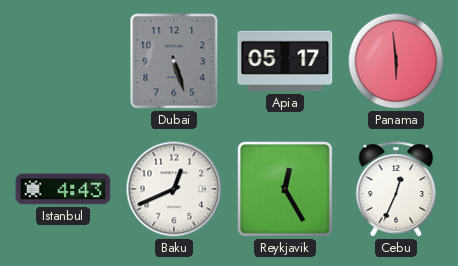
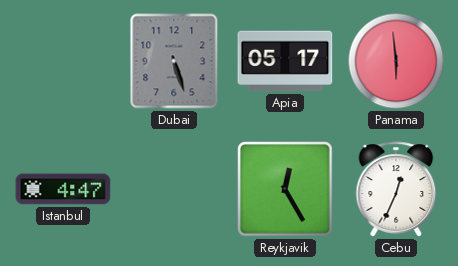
Istanbul: 4:43 -> 4:47
Baku: 12:41 -> none
